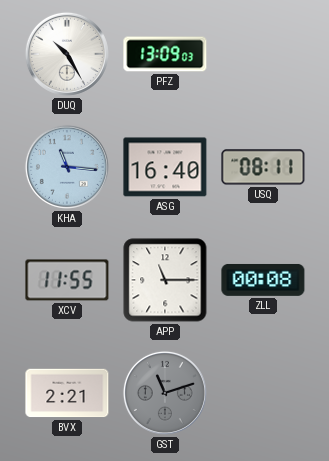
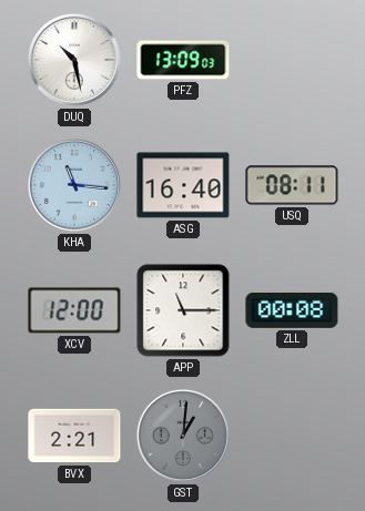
DUQ: 10:25 -> 10:28
XCV: 11:55 -> 12:00
GST: 11:12 -> 1:01
